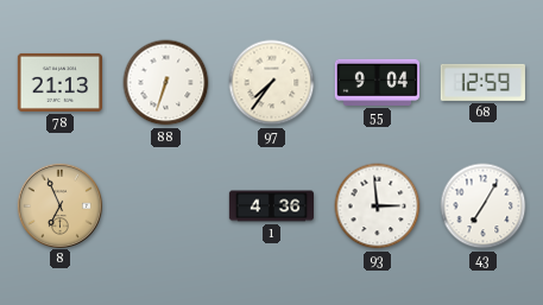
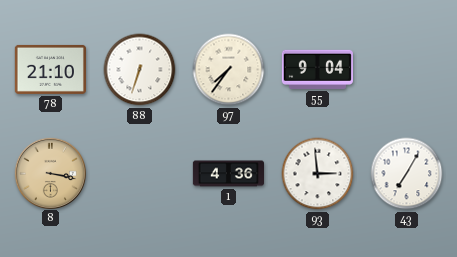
78: 21:13 -> 21:10
68: 12:59 -> none
8: 6:56 -> 3:17
